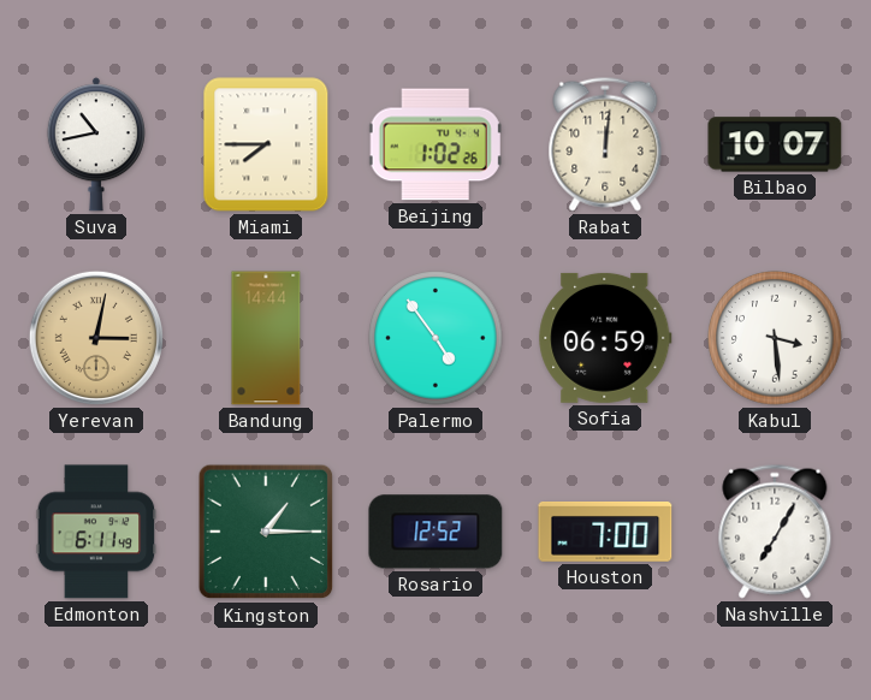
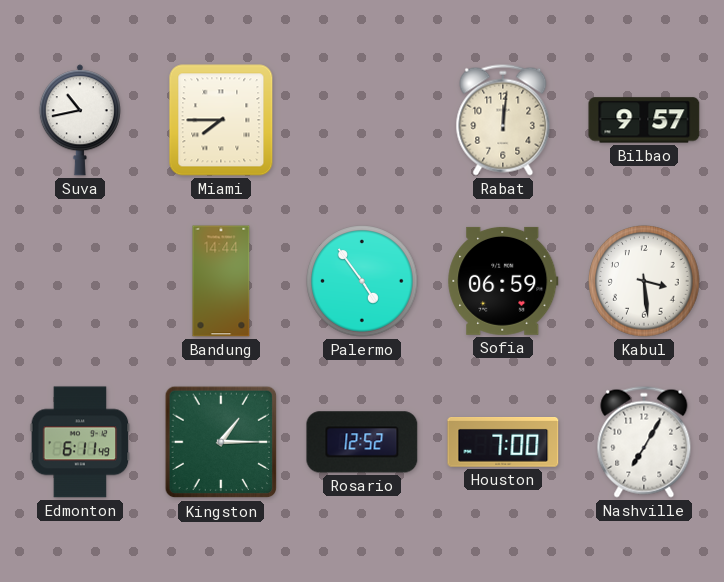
Beijing: 1:02 -> none
Bilbao: 10:07 -> 9:57
Yerevan: 3:02 -> none
